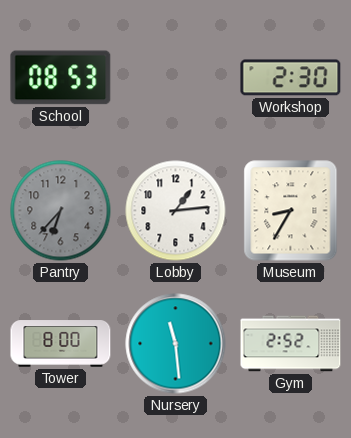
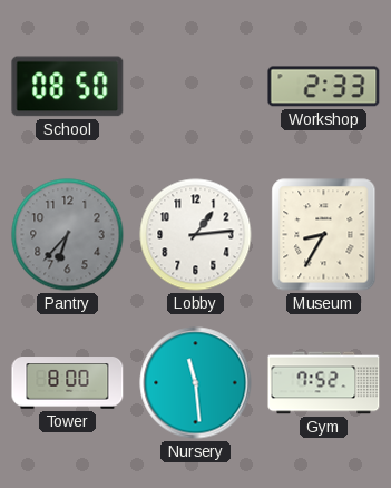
School: 08:53 -> 08:50
Workshop: 2:30 -> 2:33
Gym: 2:52 -> 7:52
